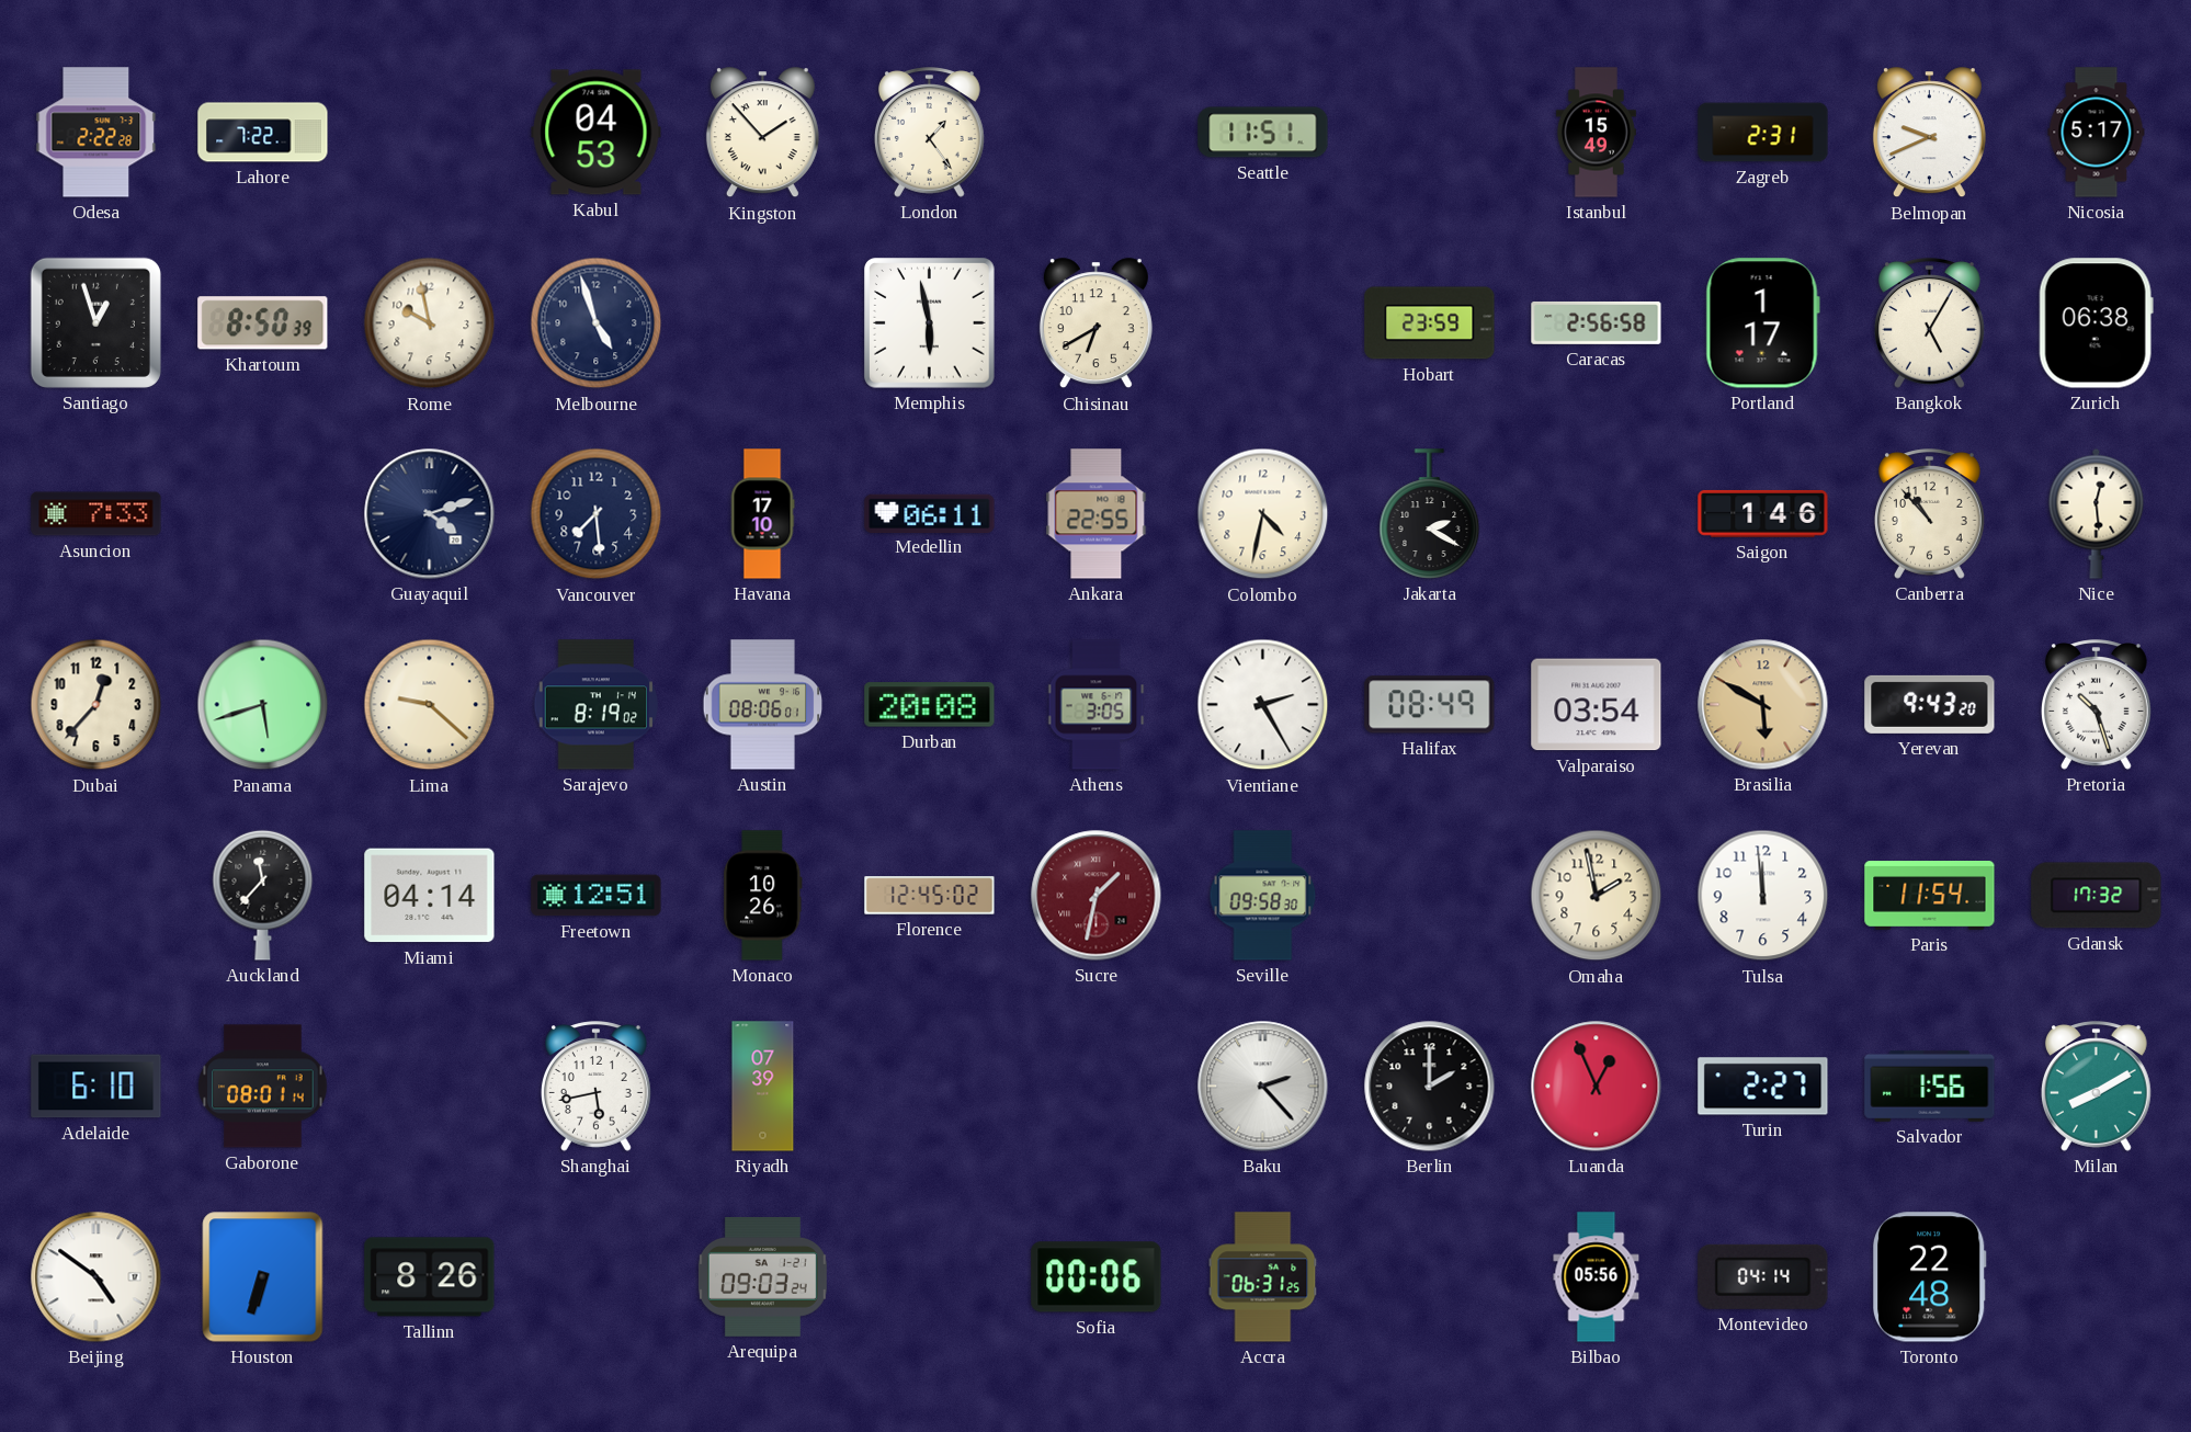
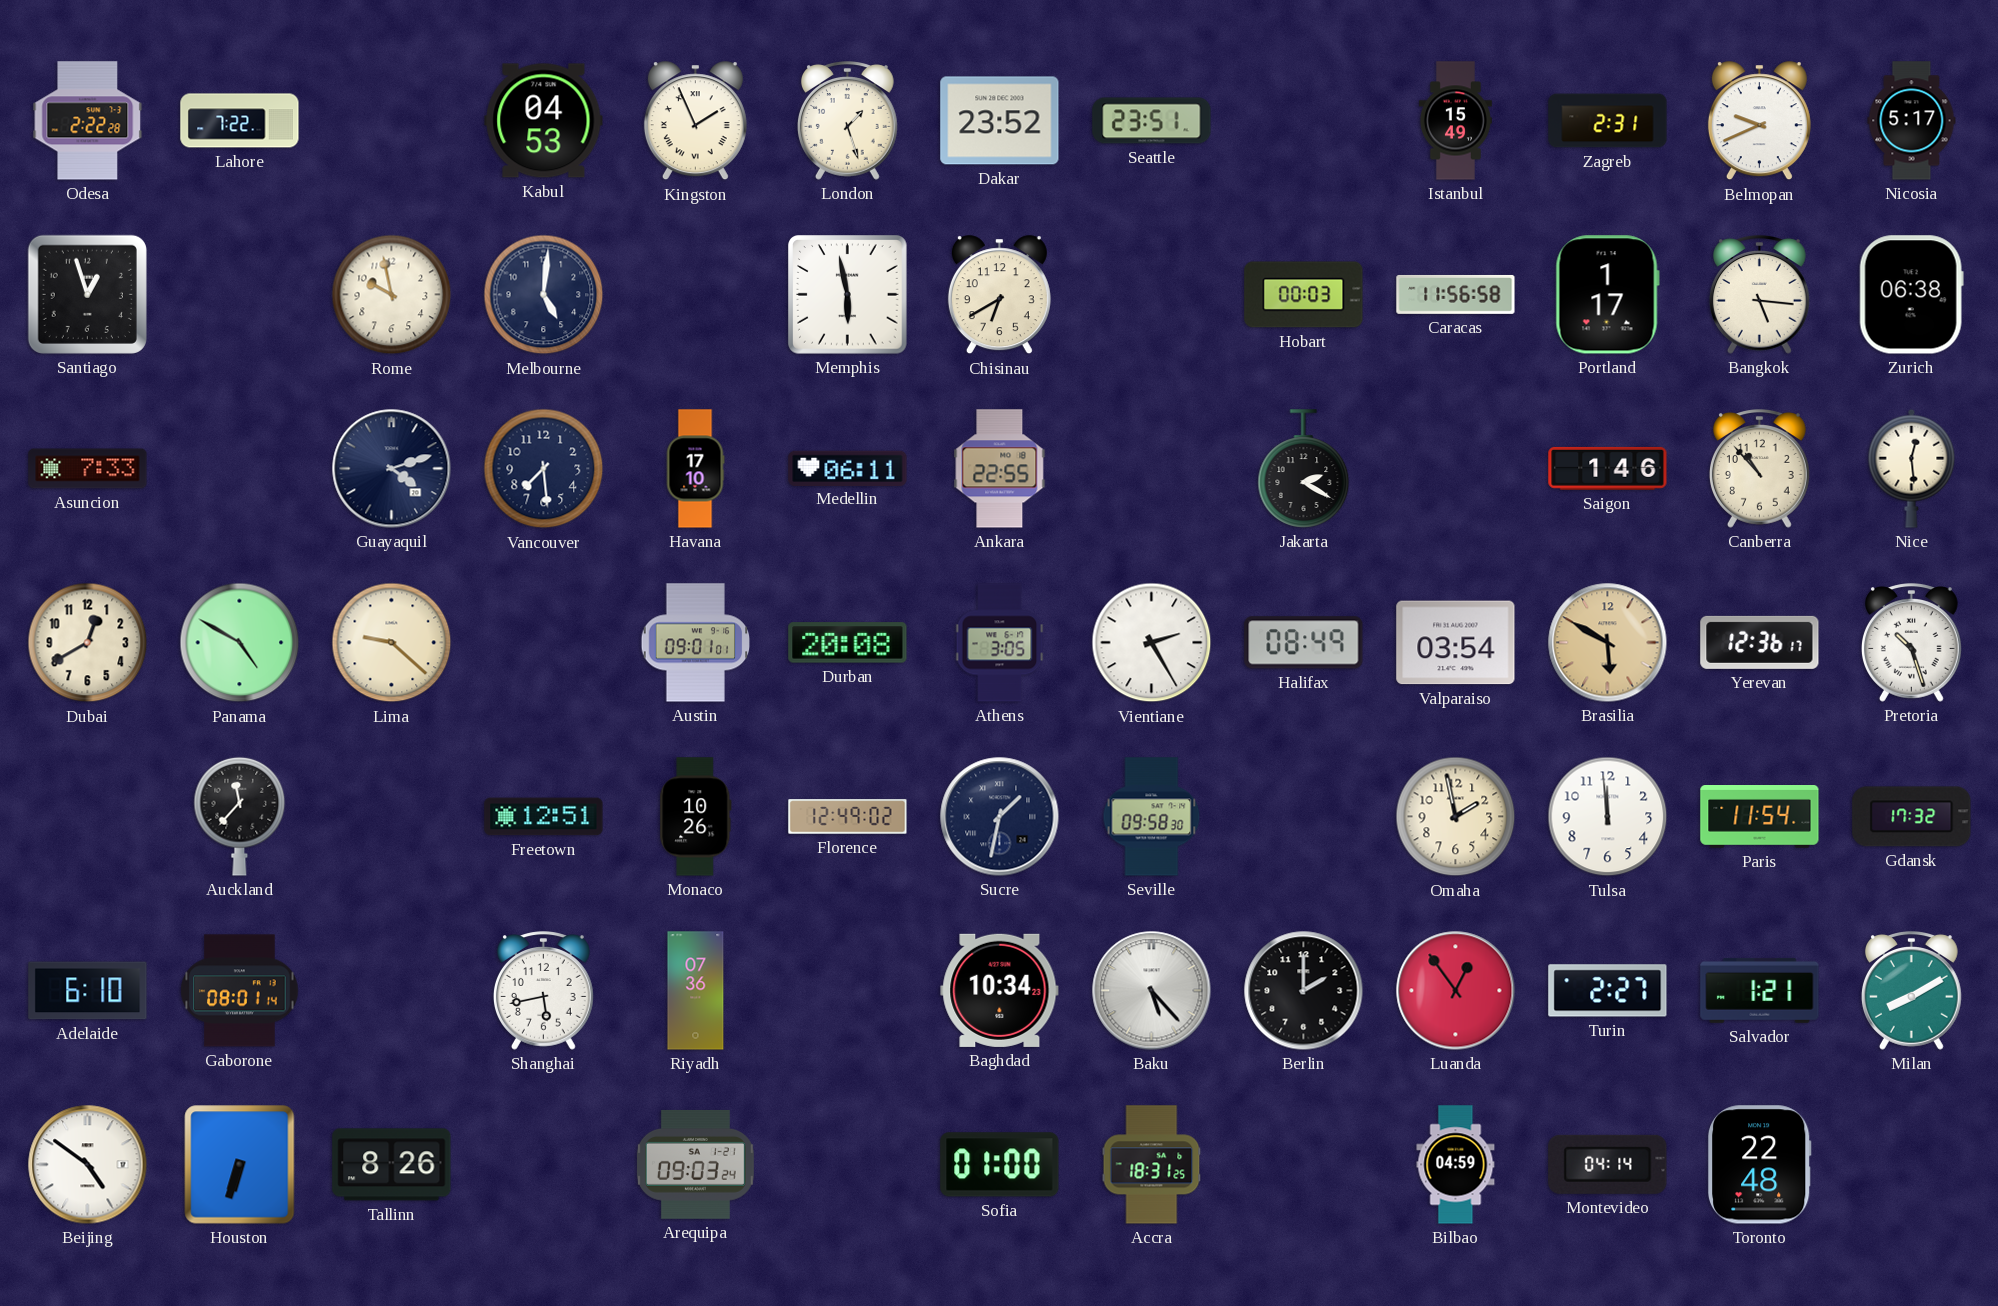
Kingston: 1:53 -> 1:56
London: 1:24 -> 1:27
Dakar: none -> 23:52
Seattle: 11:51 -> 23:51
Khartoum: 8:50 -> none
Melbourne: 4:57 -> 5:01
Hobart: 23:59 -> 00:03
Caracas: 2:56 -> 11:56
Bangkok: 5:05 -> 5:16
Colombo: 4:32 -> none
Dubai: 12:37 -> 12:40
Panama: 5:42 -> 4:50
Sarajevo: 8:19 -> none
Austin: 08:06 -> 09:01
Yerevan: 9:43 -> 12:36
Miami: 04:14 -> none
Florence: 12:45 -> 12:49
Sucre dial: burgundy -> navy
Riyadh: 07:39 -> 07:36
Baghdad: none -> 10:34
Baku: 2:23 -> 5:23
Luanda: 12:56 -> 12:54
Salvador: 1:56 -> 1:21
Sofia: 00:06 -> 01:00
Accra: 06:31 -> 18:31
Bilbao: 05:56 -> 04:59
